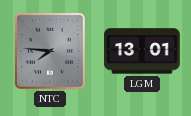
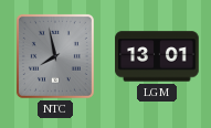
NTC: 7:46 -> 7:58
